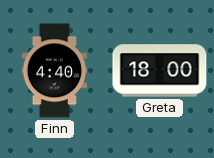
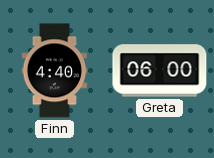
Greta: 18:00 -> 06:00
